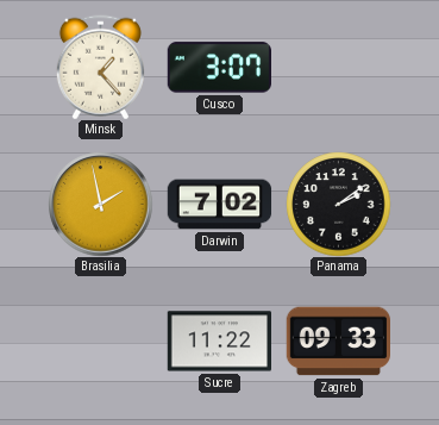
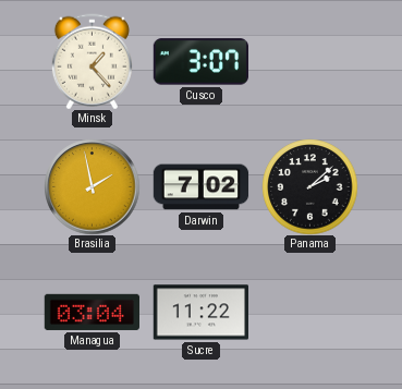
Panama: 2:09 -> 2:08
Managua: none -> 03:04
Zagreb: 09:33 -> none
